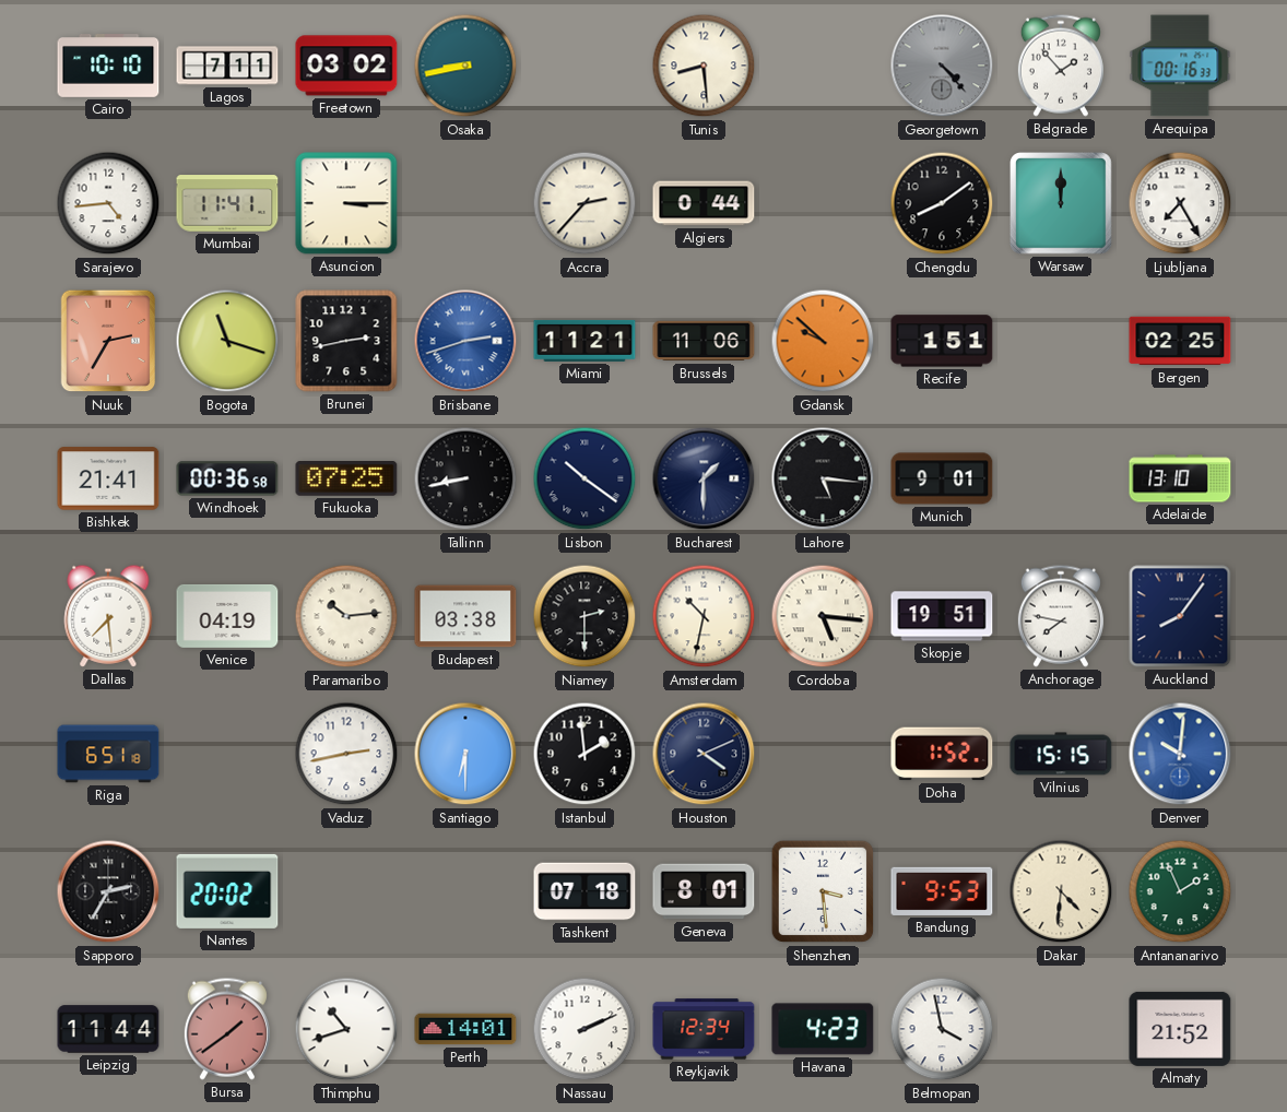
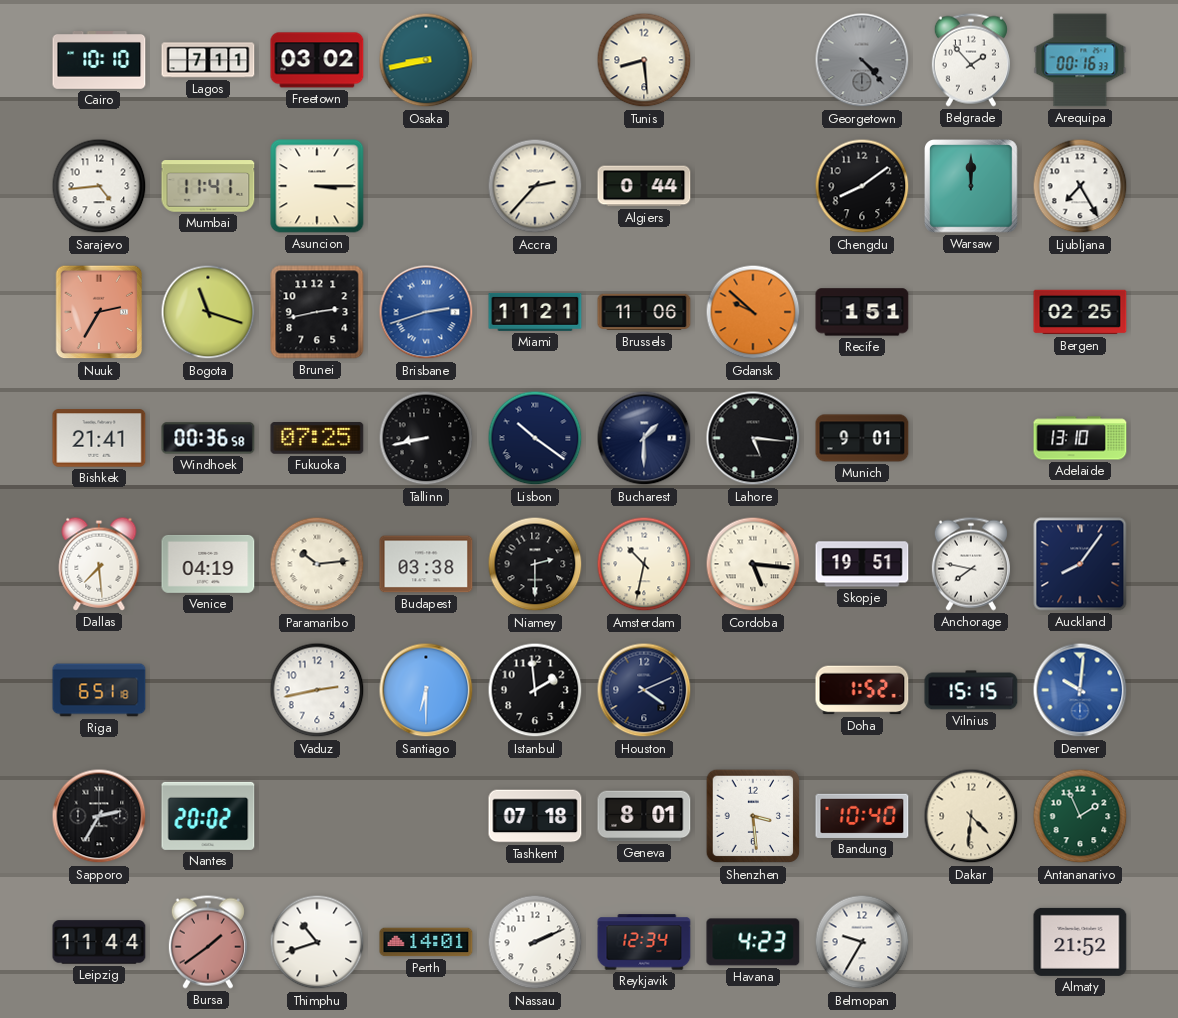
Bandung: 9:53 -> 10:40
Belmopan: 3:58 -> 9:35
